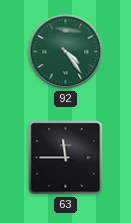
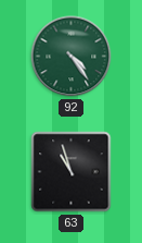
63: 11:45 -> 10:57
